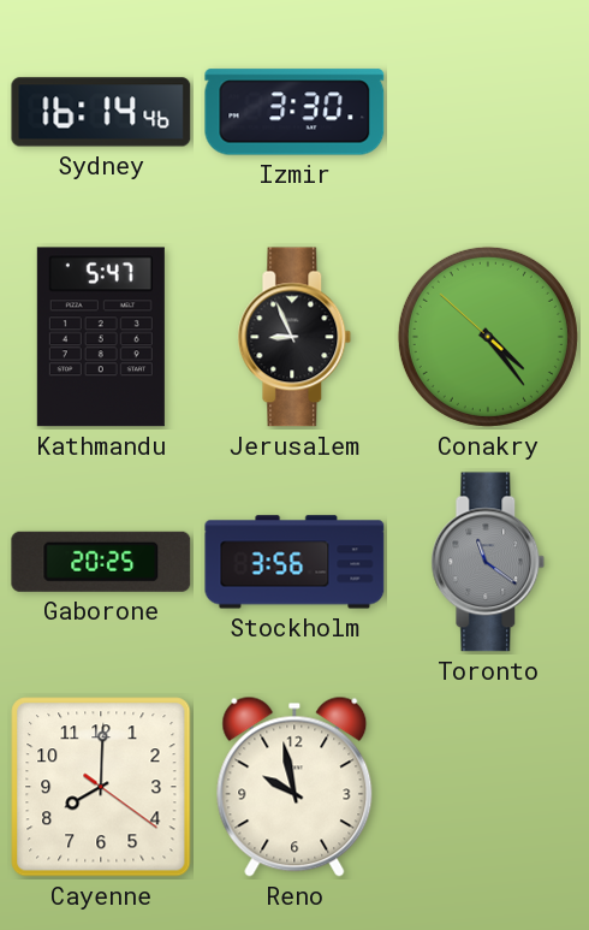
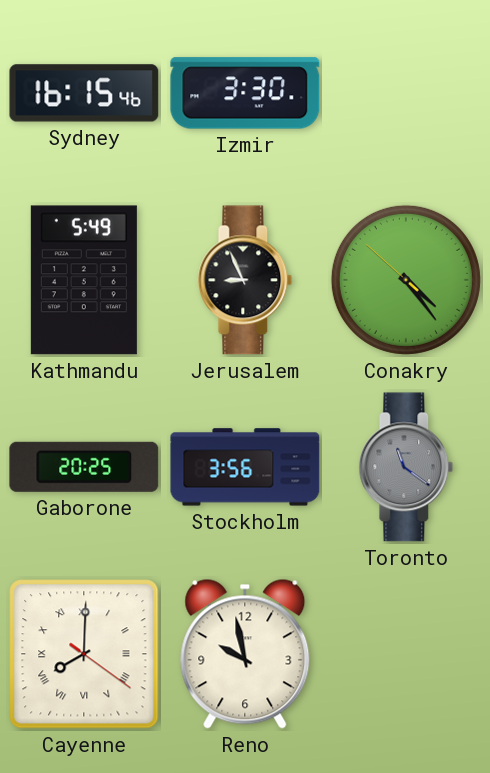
Sydney: 16:14 -> 16:15
Kathmandu: 5:47 -> 5:49
Cayenne numerals: Arabic -> Roman
